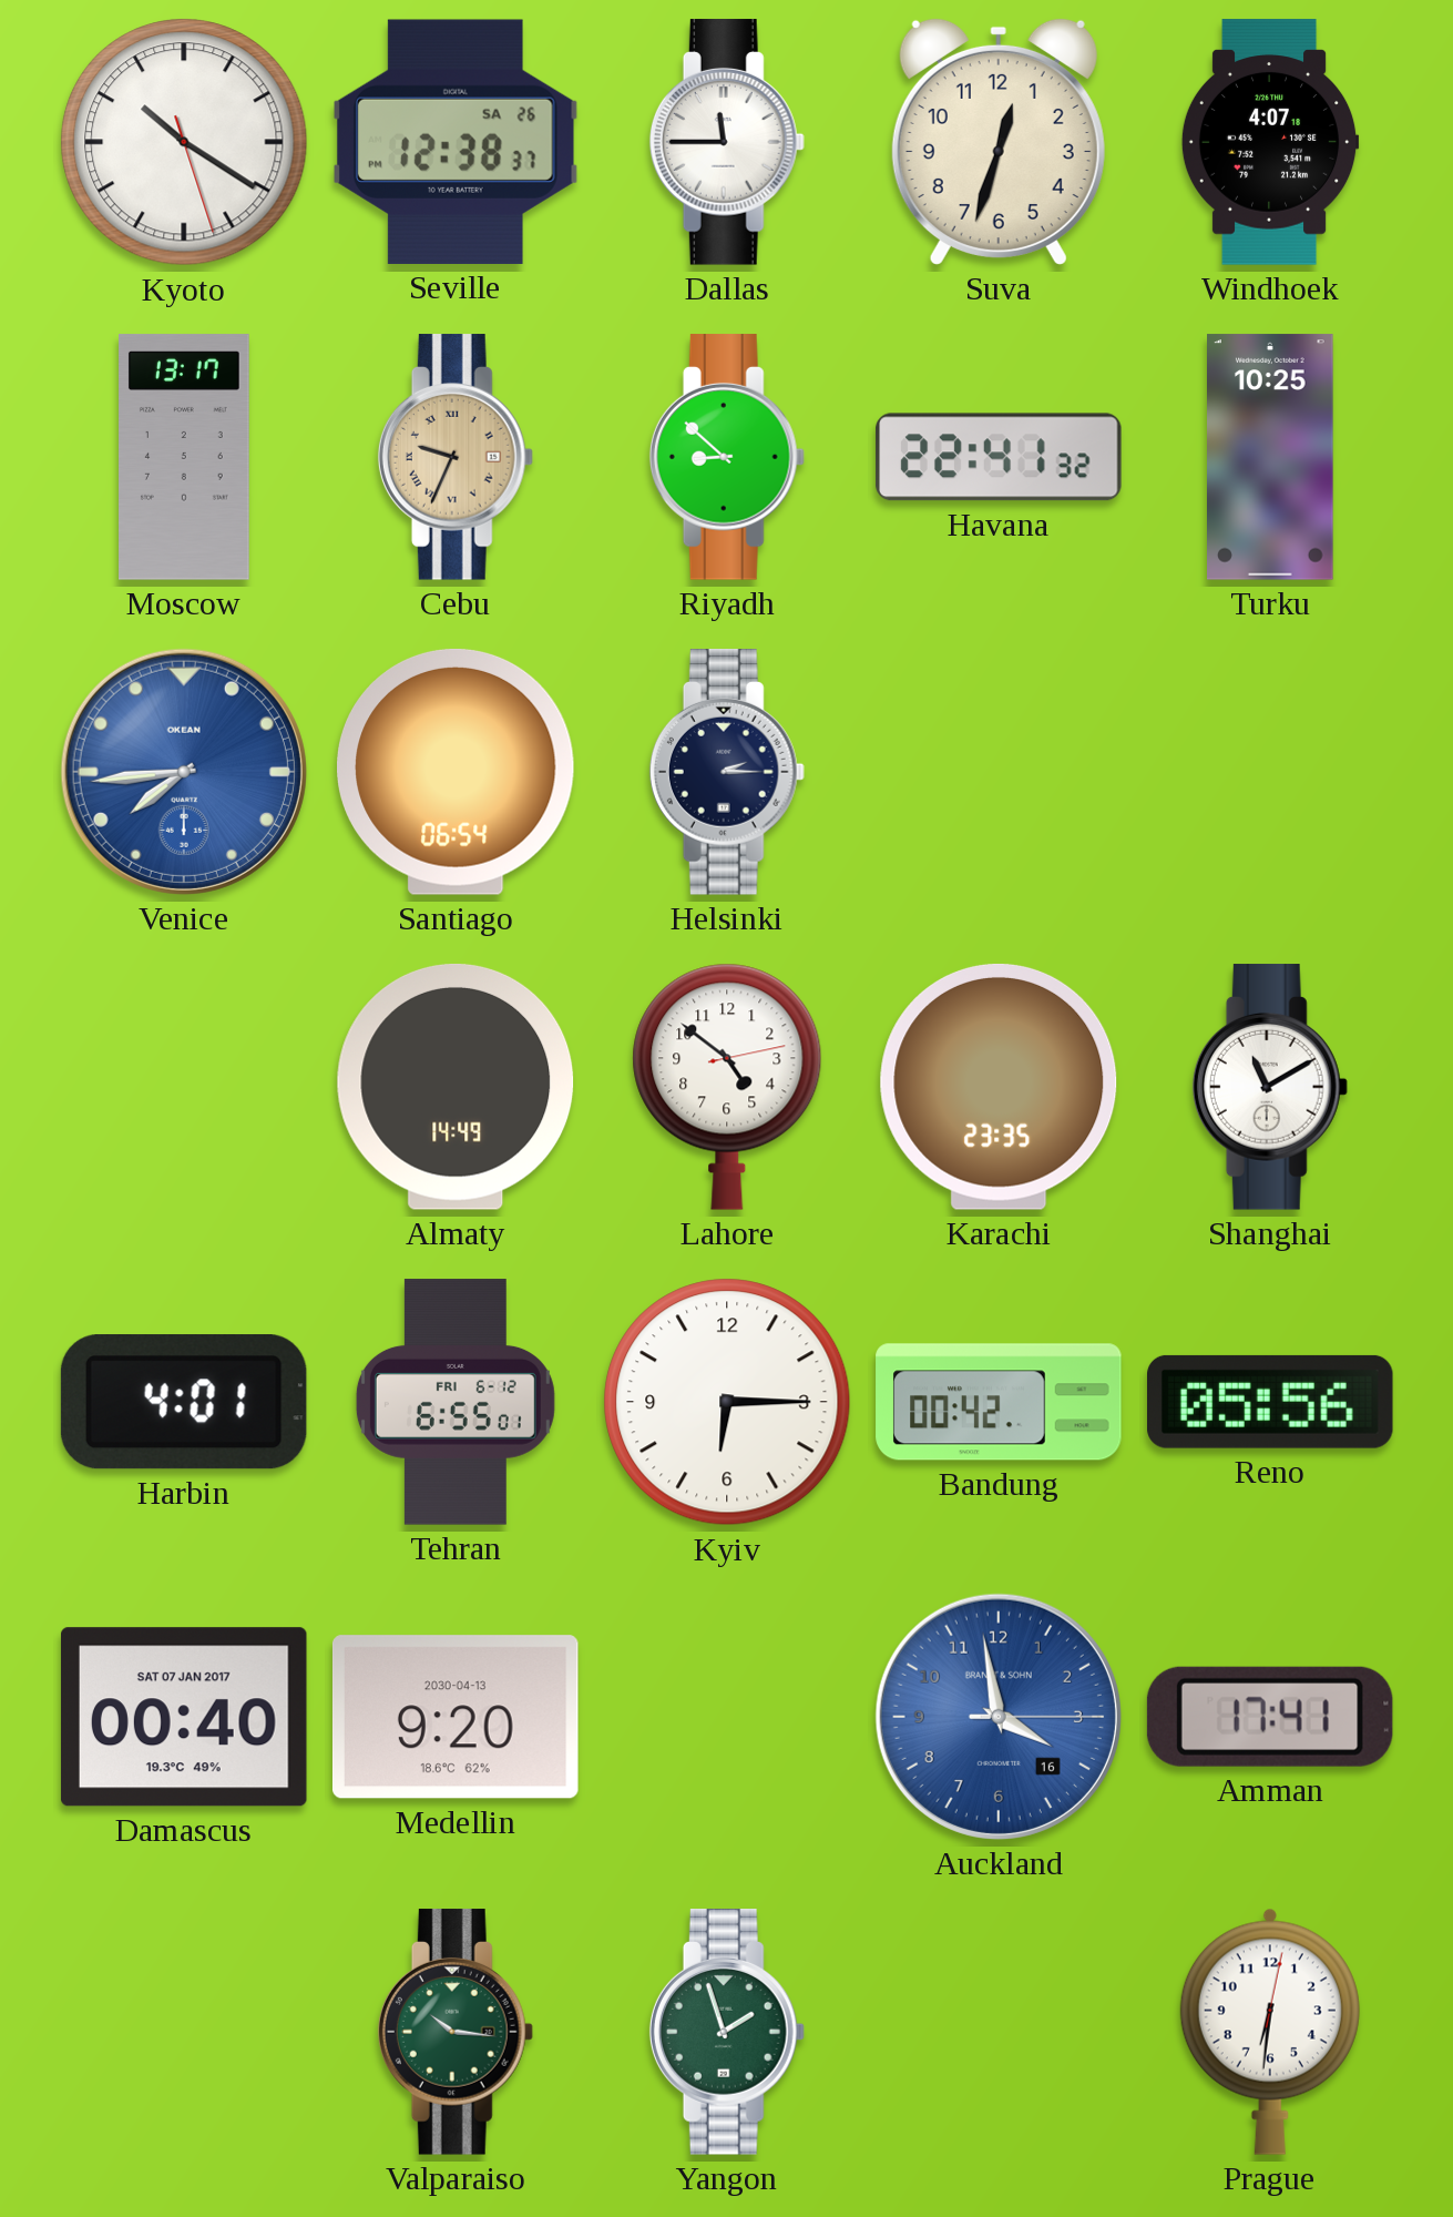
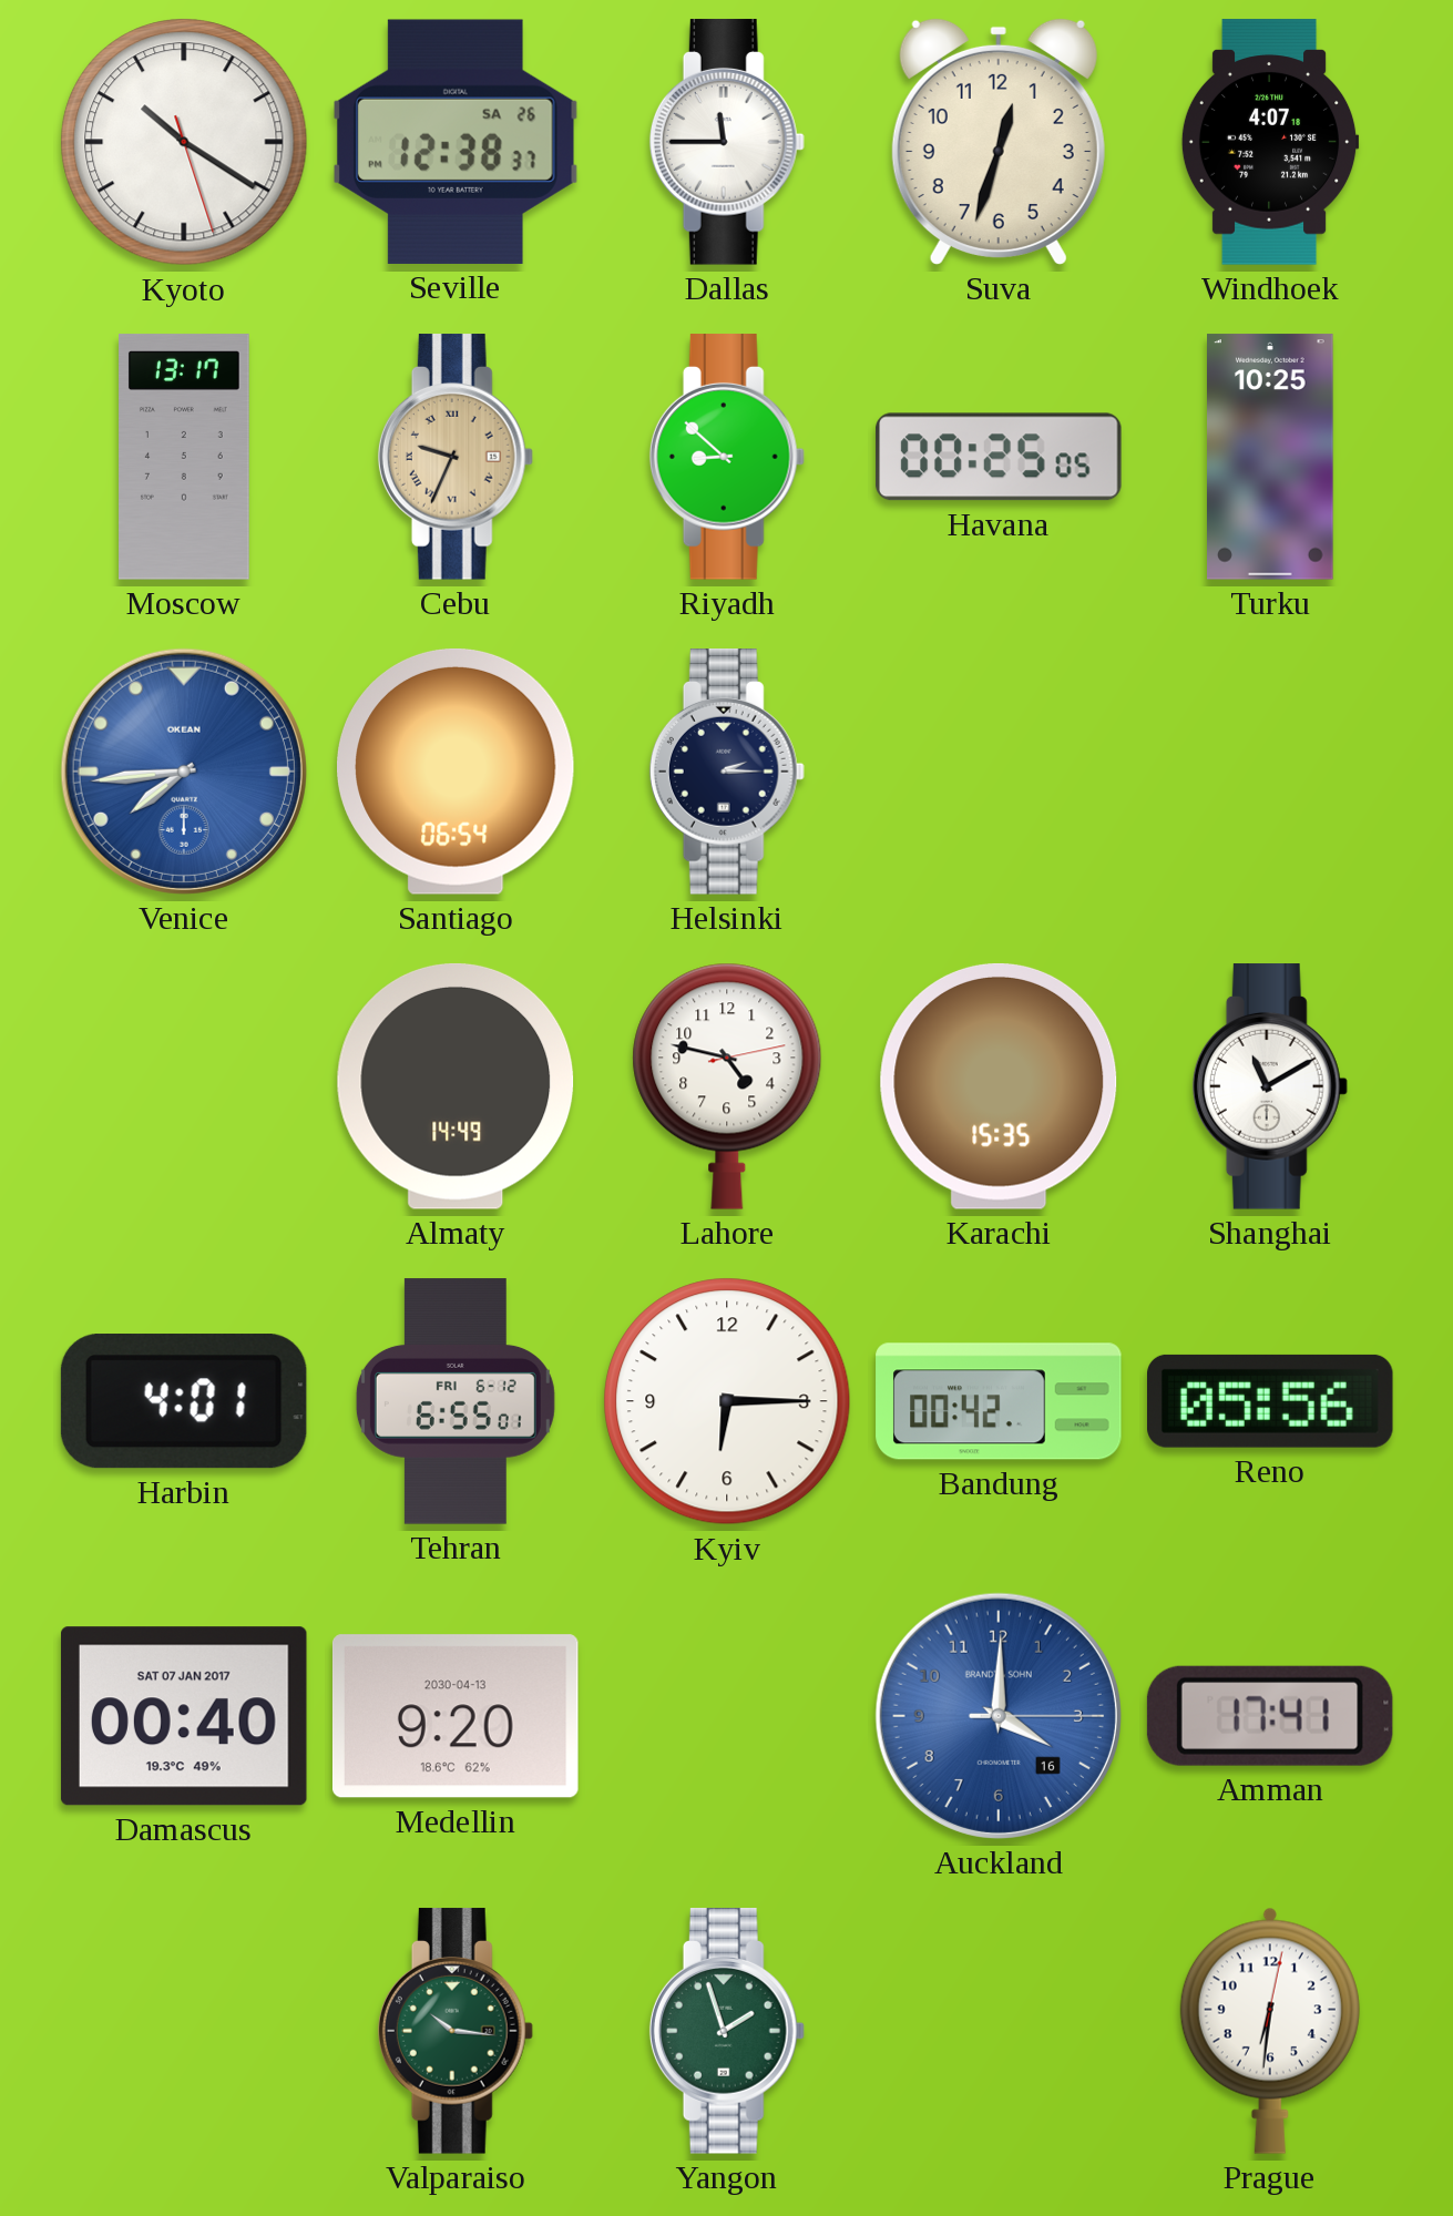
Havana: 22:41 -> 00:25
Lahore: 4:51 -> 4:47
Karachi: 23:35 -> 15:35
Auckland: 3:58 -> 4:00
